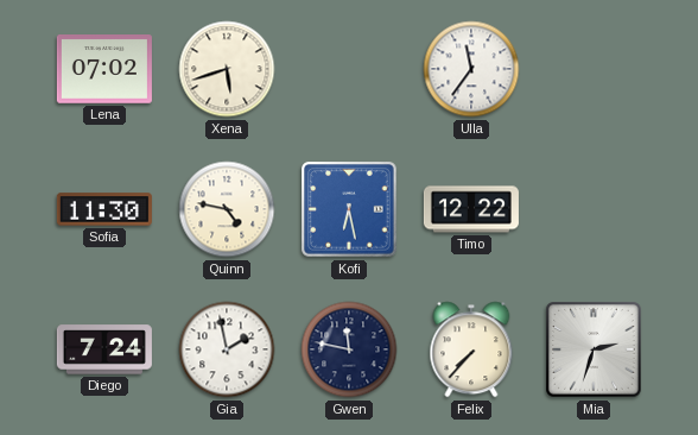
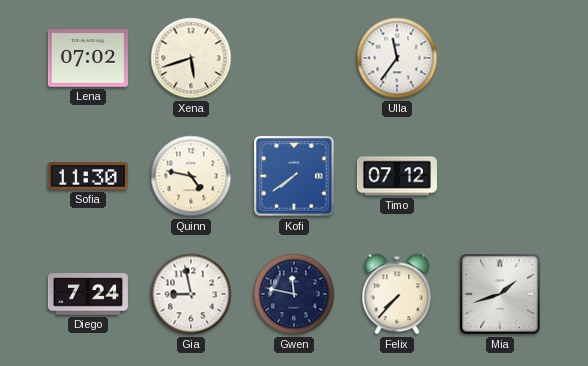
Kofi: 6:28 -> 7:39
Timo: 12:22 -> 07:12
Gia: 1:58 -> 8:58
Mia: 2:33 -> 1:42
